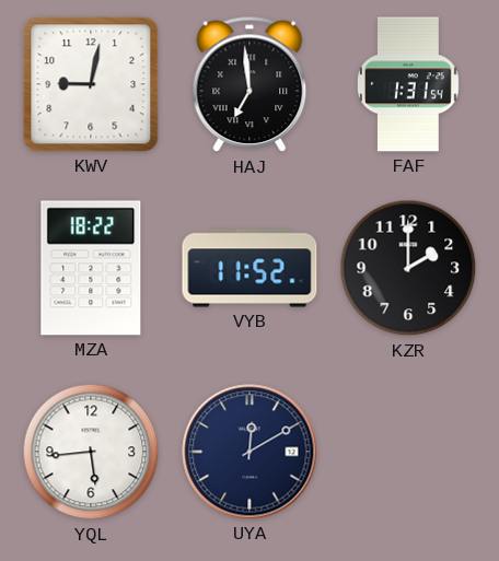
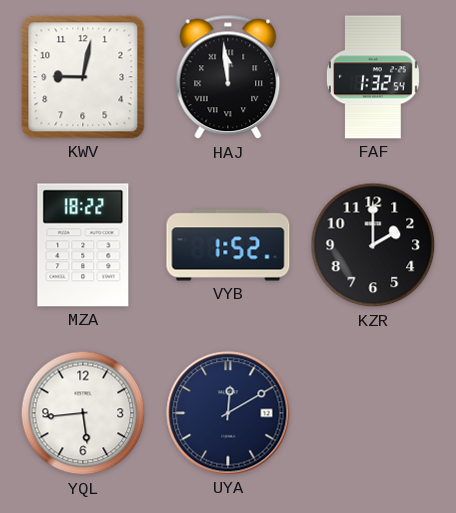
HAJ: 6:59 -> 11:59
FAF: 1:31 -> 1:32
VYB: 11:52 -> 1:52
